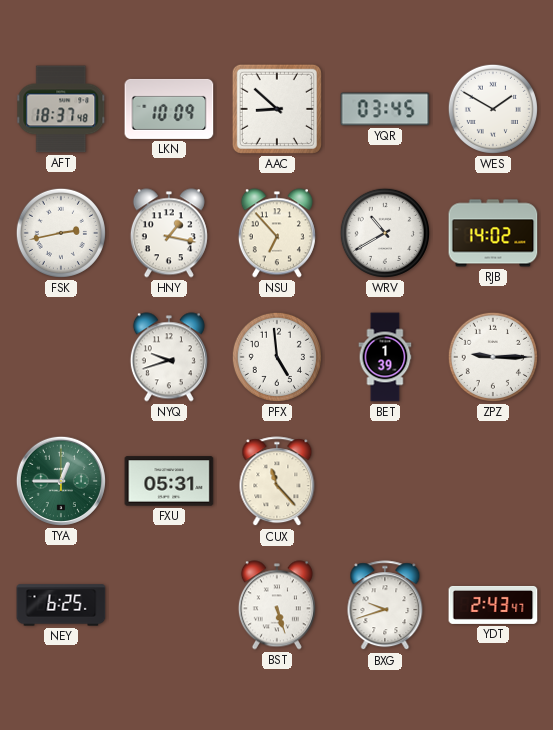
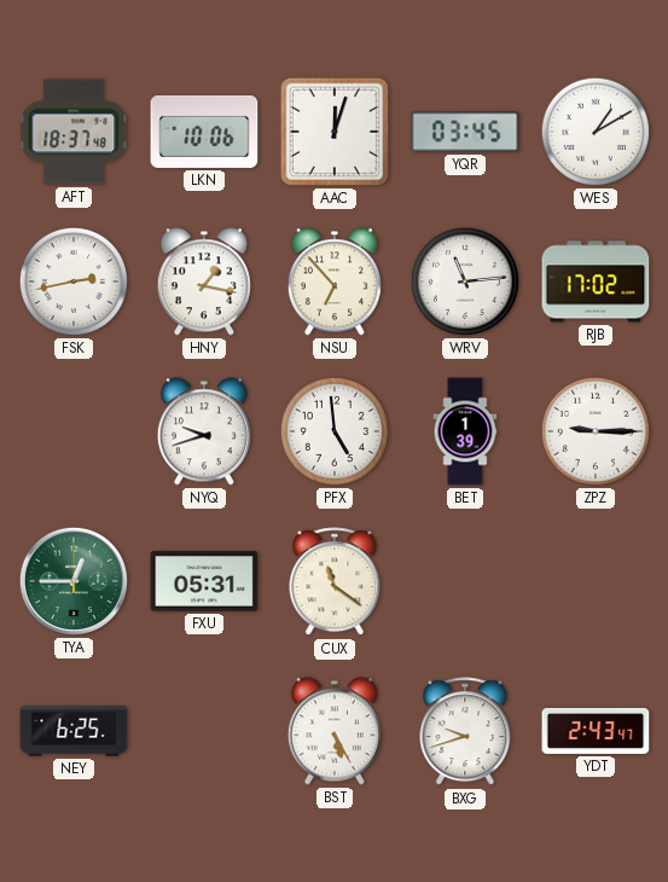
LKN: 10:09 -> 10:06
AAC: 8:52 -> 12:03
WES: 1:50 -> 1:10
WRV: 10:40 -> 11:14
RJB: 14:02 -> 17:02
CUX: 11:23 -> 11:21
BST: 5:27 -> 5:25
